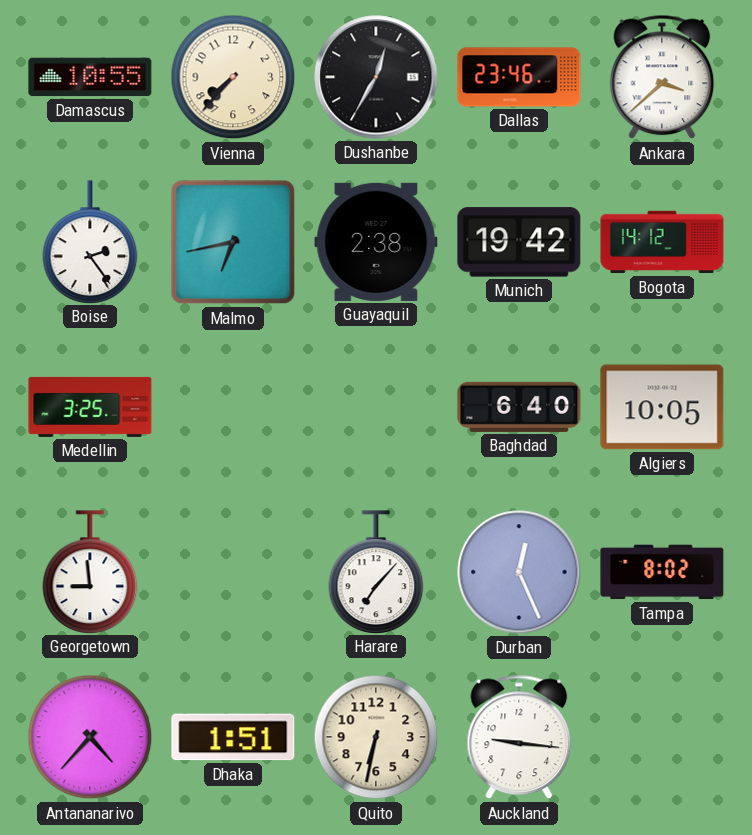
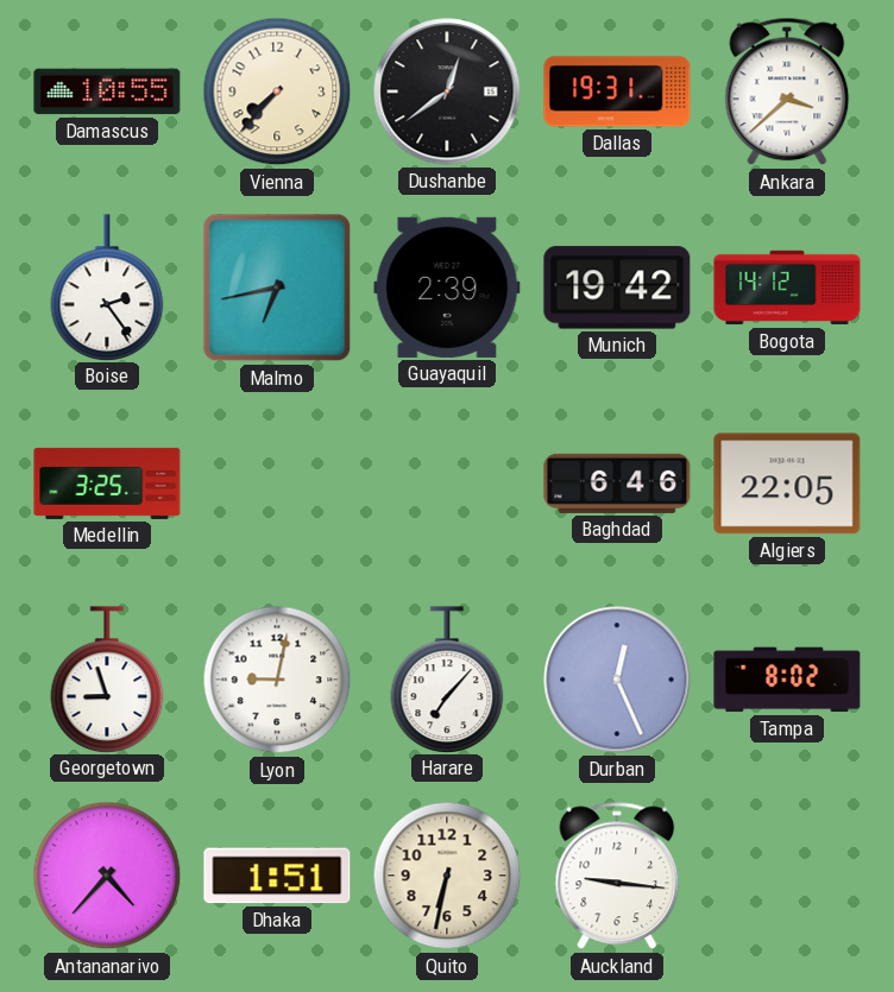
Dushanbe: 12:35 -> 12:39
Dallas: 23:46 -> 19:31
Guayaquil: 2:38 -> 2:39
Baghdad: 6:40 -> 6:46
Algiers: 10:05 -> 22:05
Georgetown: 8:59 -> 8:57
Lyon: none -> 9:02
